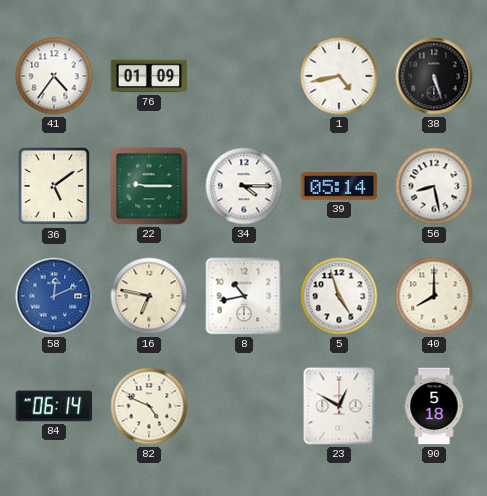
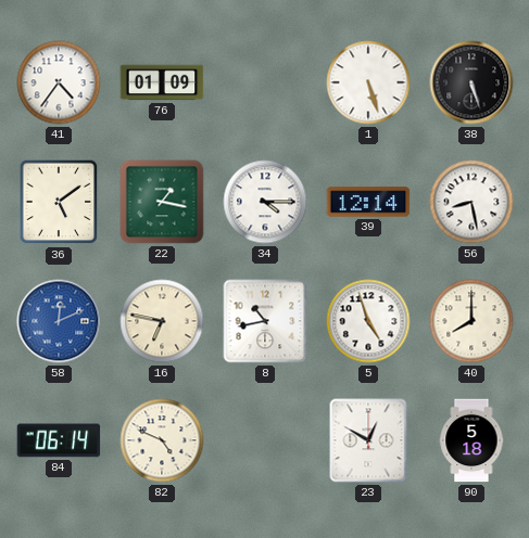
1: 4:43 -> 5:27
22: 9:15 -> 1:17
39: 05:14 -> 12:14
